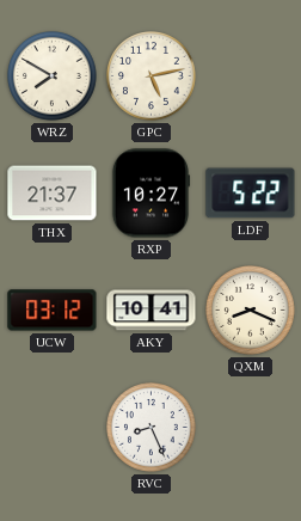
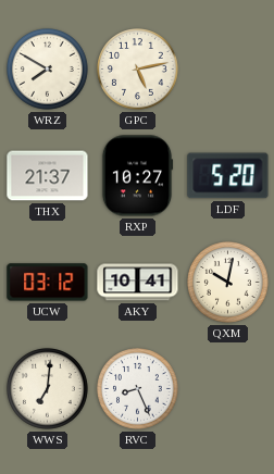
LDF: 5:22 -> 5:20
QXM: 8:19 -> 10:02
WWS: none -> 7:01
